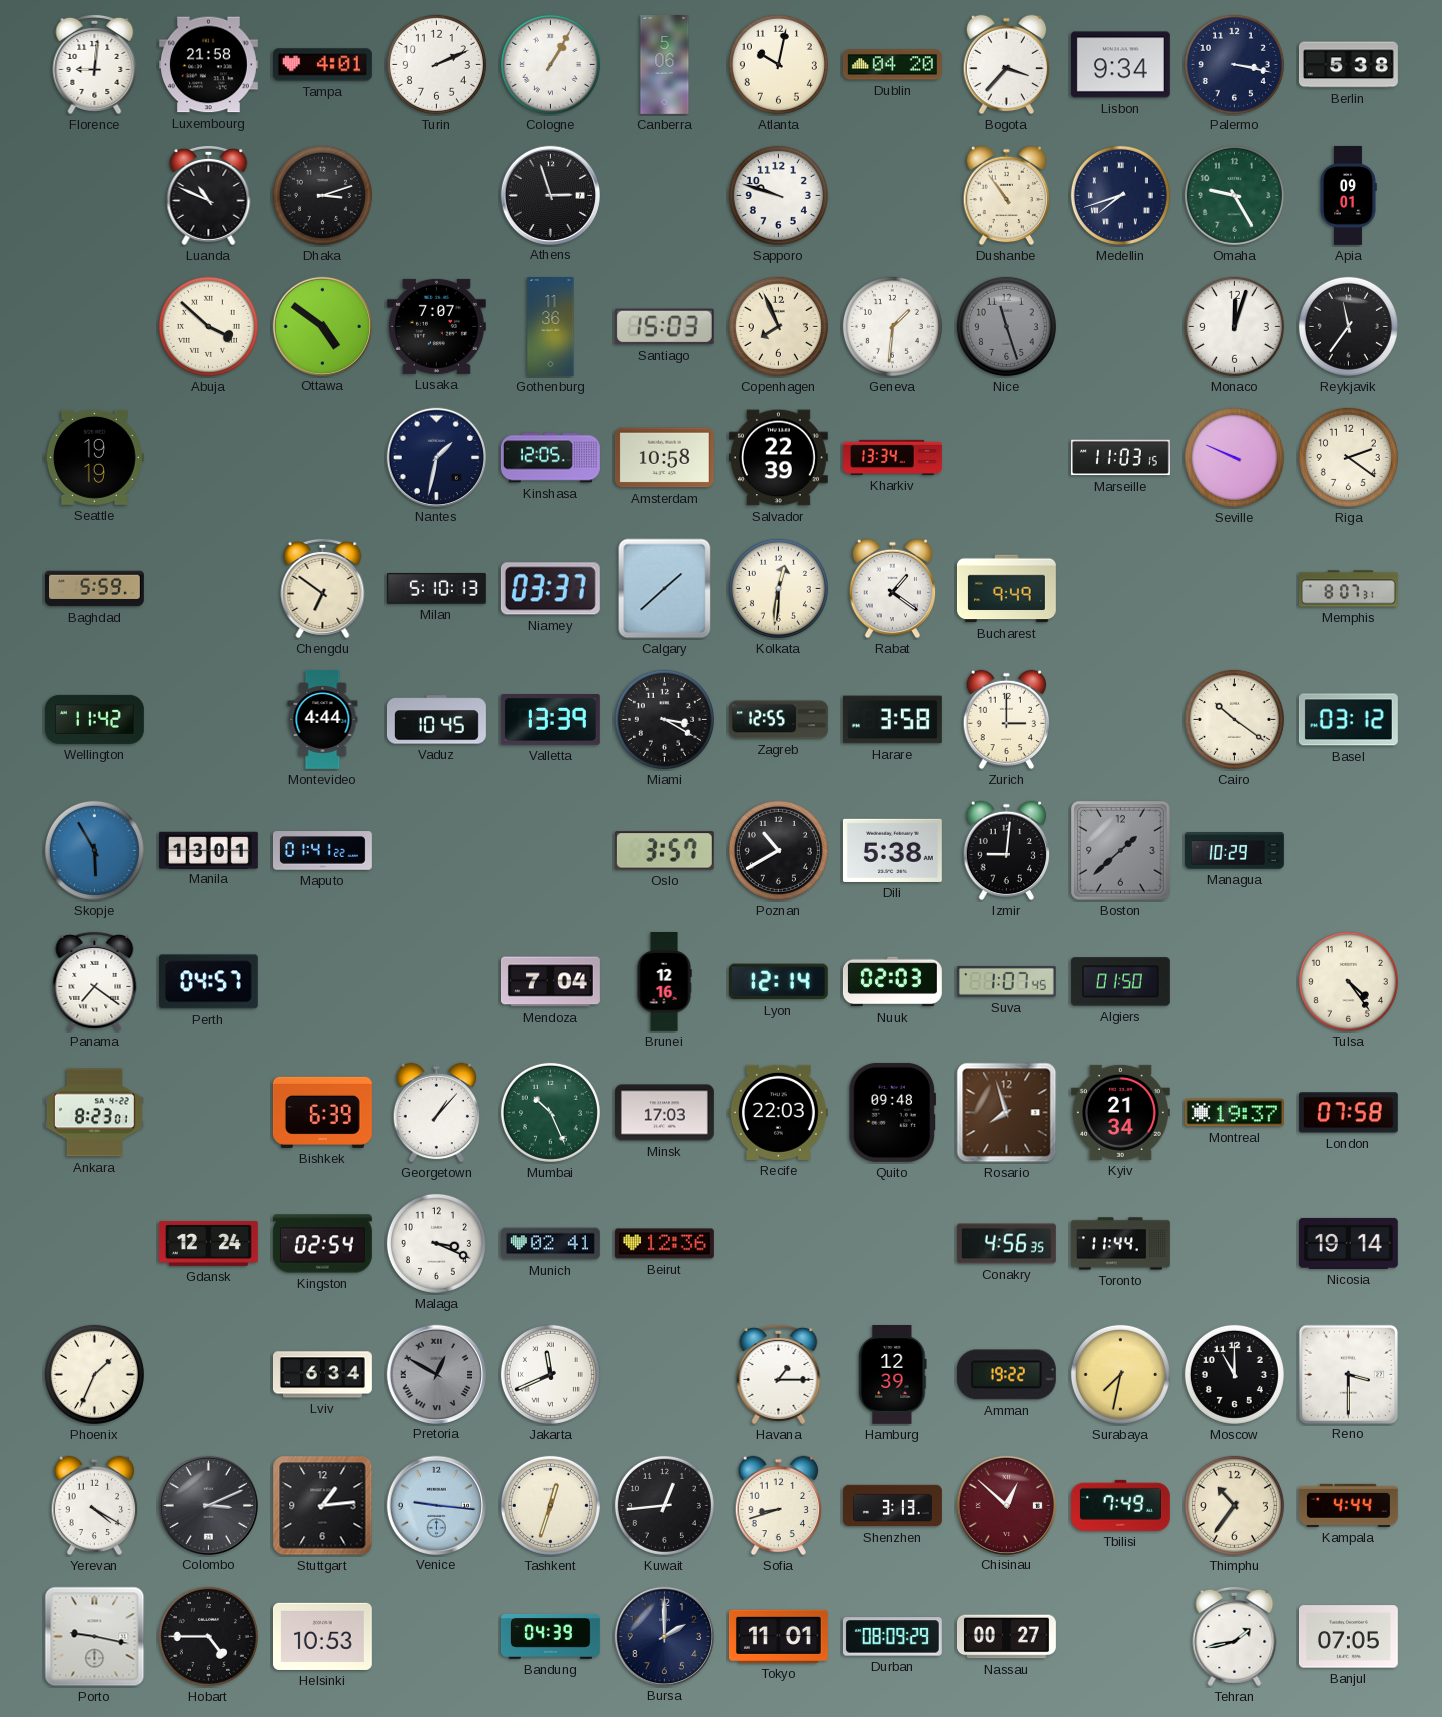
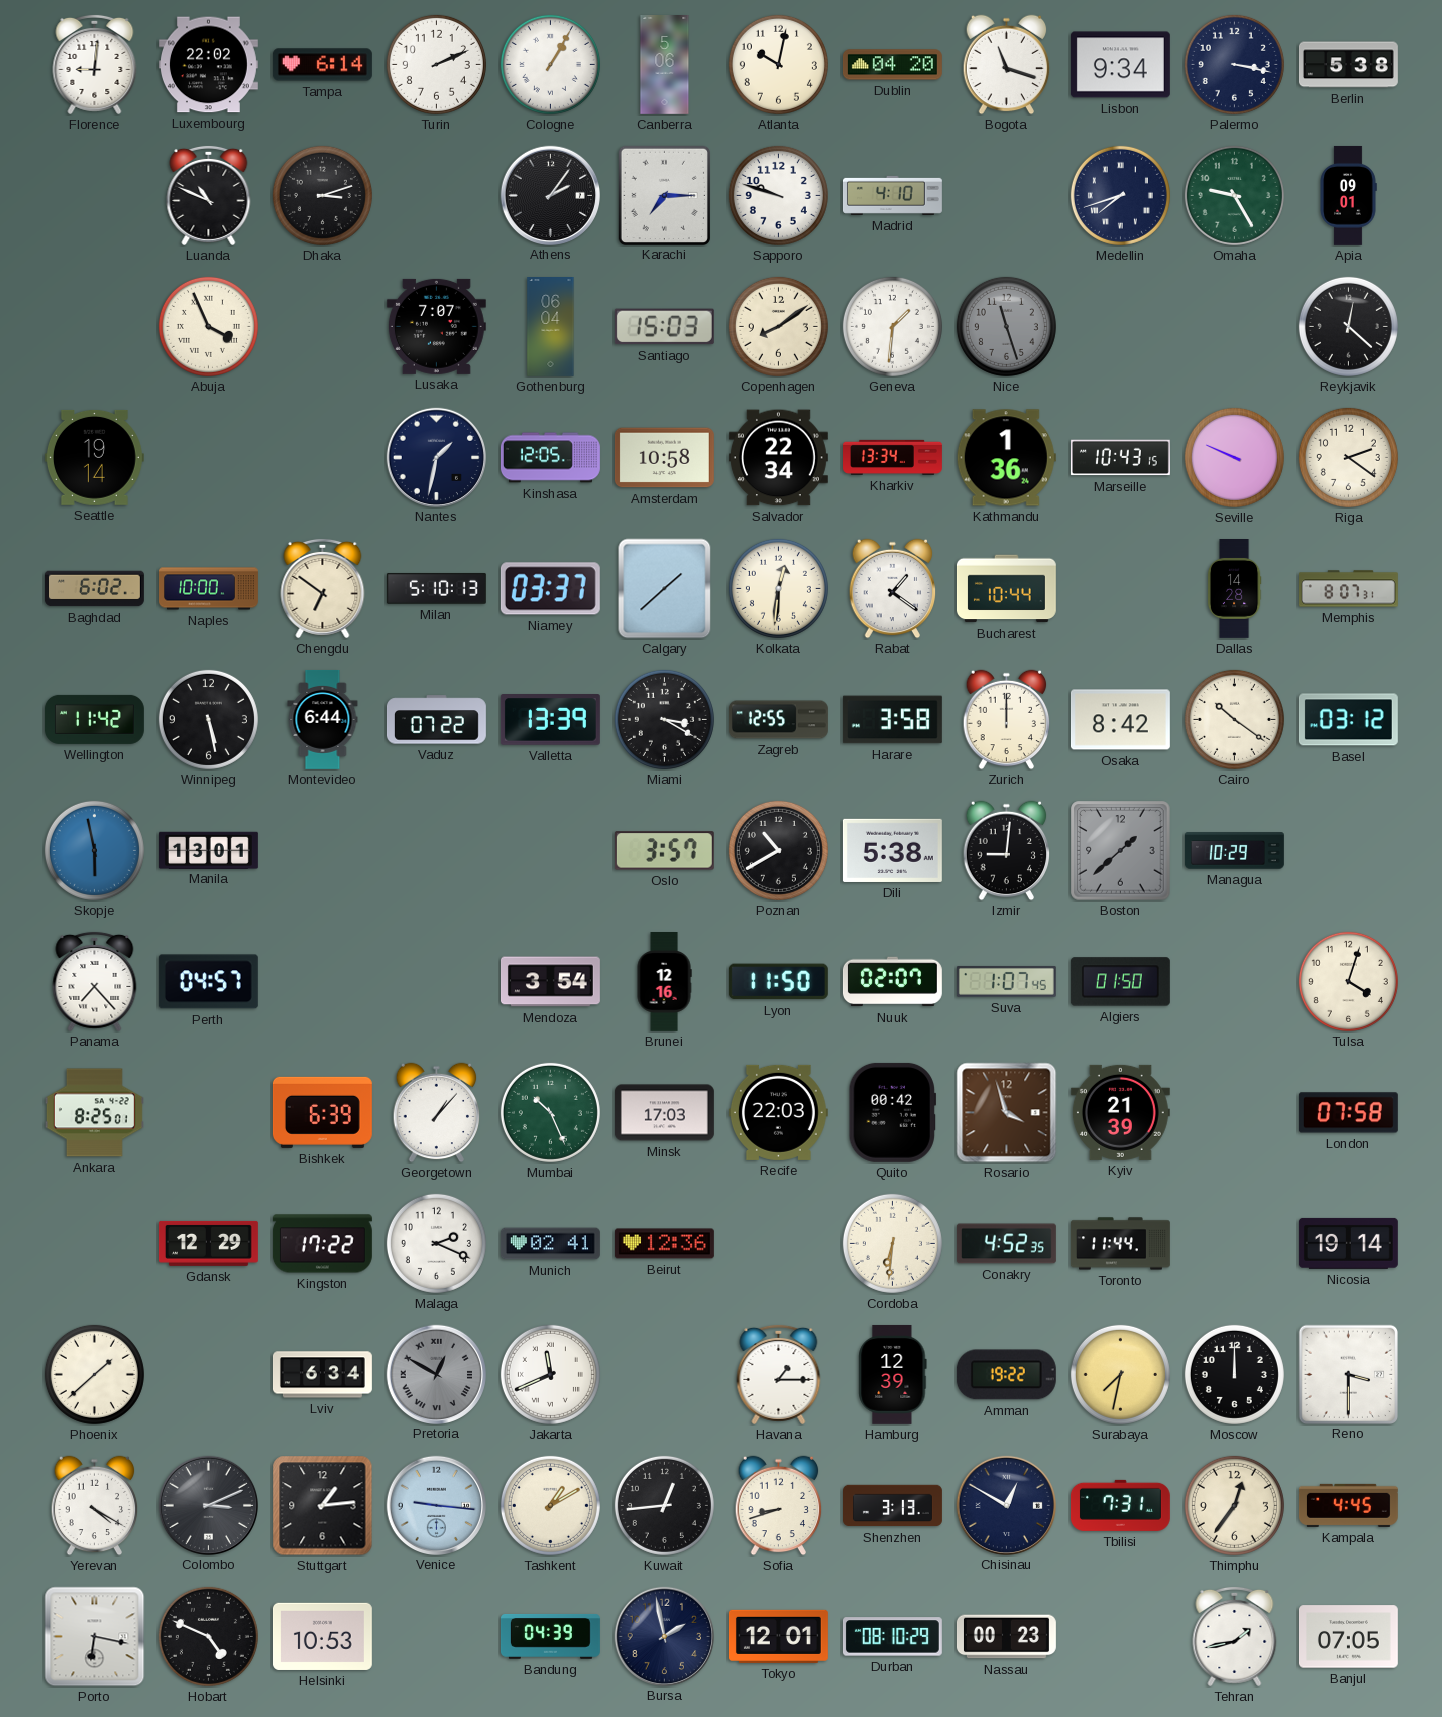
Luxembourg: 21:58 -> 22:02
Tampa: 4:01 -> 6:14
Bogota: 3:37 -> 11:18
Athens: 2:57 -> 2:06
Karachi: none -> 7:15
Madrid: none -> 4:10
Dushanbe: 10:54 -> none
Abuja: 3:52 -> 3:56
Ottawa: 4:51 -> none
Gothenburg: 11:36 -> 06:04
Copenhagen: 7:56 -> 8:09
Monaco: 12:03 -> none
Reykjavik: 11:36 -> 12:22
Seattle: 19:19 -> 19:14
Salvador: 22:39 -> 22:34
Kathmandu: none -> 1:36
Marseille: 11:03 -> 10:43
Baghdad: 5:59 -> 6:02
Naples: none -> 10:00
Bucharest: 9:49 -> 10:44
Dallas: none -> 14:28
Winnipeg: none -> 5:28
Montevideo: 4:44 -> 6:44
Vaduz: 10:45 -> 07:22
Zurich: 3:00 -> 12:00
Osaka: none -> 8:42
Skopje: 5:55 -> 5:58
Maputo: 01:41 -> none
Panama: 7:21 -> 7:23
Mendoza: 7:04 -> 3:54
Lyon: 12:14 -> 11:50
Nuuk: 02:03 -> 02:07
Tulsa: 4:24 -> 4:03
Ankara: 8:23 -> 8:25
Quito: 09:48 -> 00:42
Rosario: 7:57 -> 3:57
Kyiv: 21:34 -> 21:39
Montreal: 19:37 -> none
Gdansk: 12:24 -> 12:29
Kingston: 02:54 -> 17:22
Malaga: 3:19 -> 2:19
Cordoba: none -> 6:31
Conakry: 4:56 -> 4:52
Phoenix: 1:34 -> 1:38
Moscow: 11:00 -> 12:00
Tashkent: 12:33 -> 1:10
Chisinau: 12:52 -> 12:50
Chisinau dial: burgundy -> navy
Tbilisi: 7:49 -> 7:31
Thimphu: 10:36 -> 12:36
Kampala: 4:44 -> 4:45
Porto: 9:17 -> 6:17
Hobart: 4:45 -> 4:49
Bursa: 2:00 -> 1:58
Tokyo: 11:01 -> 12:01
Durban: 08:09 -> 08:10
Nassau: 00:27 -> 00:23
